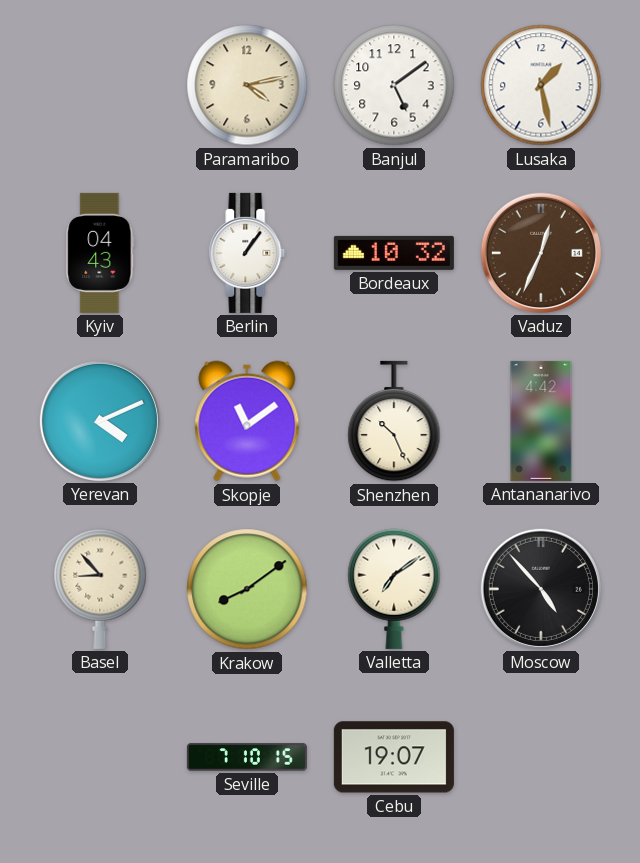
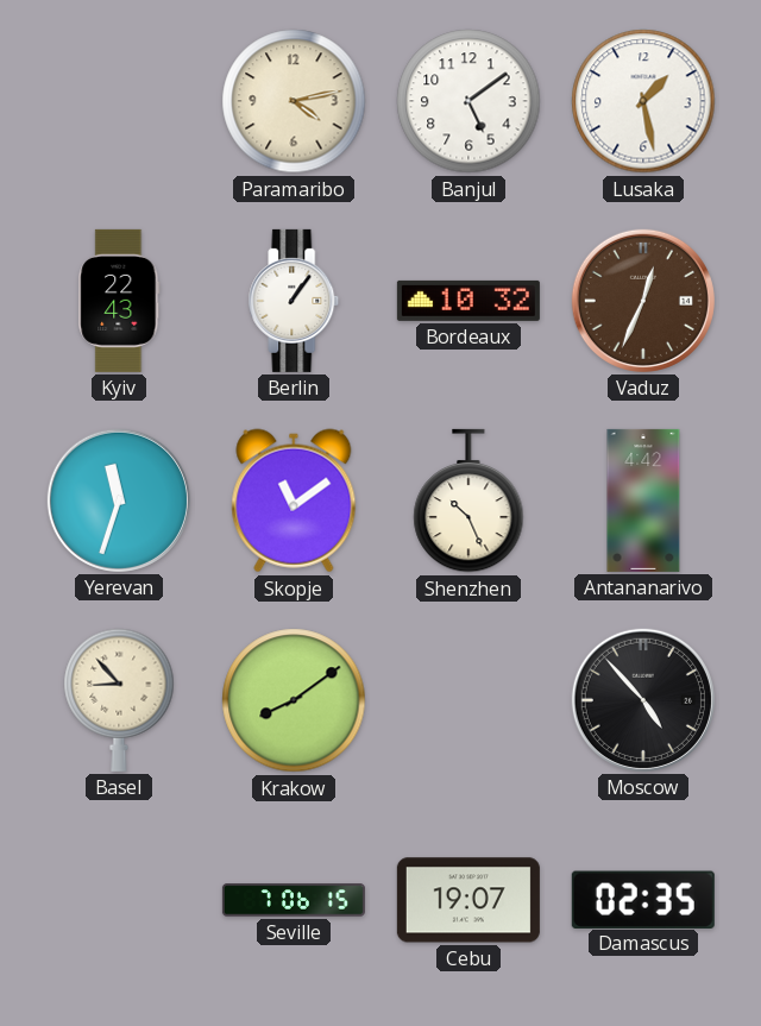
Kyiv: 04:43 -> 22:43
Yerevan: 4:11 -> 11:33
Valletta: 7:09 -> none
Seville: 7:10 -> 7:06
Damascus: none -> 02:35
